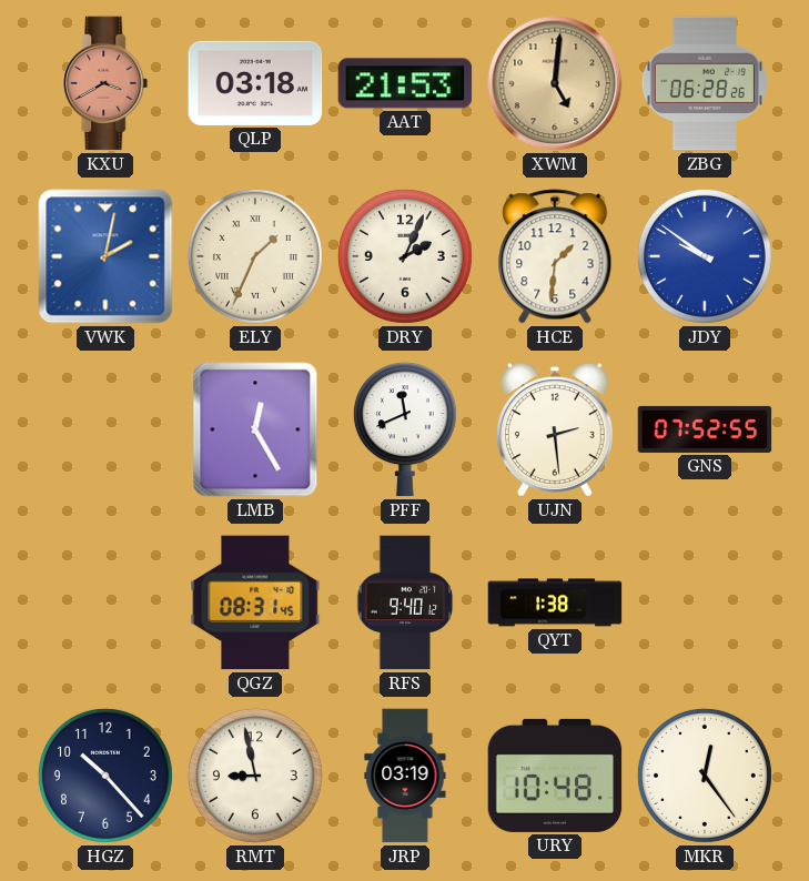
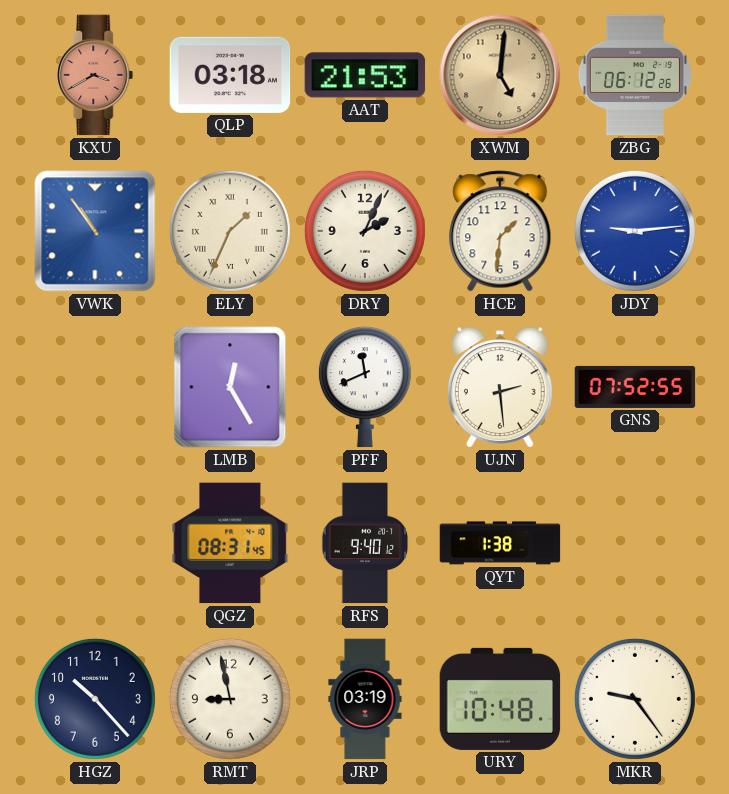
ZBG: 06:28 -> 06:12
VWK: 2:02 -> 10:54
JDY: 9:51 -> 9:14
MKR: 12:24 -> 9:24
